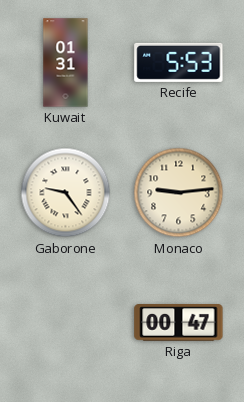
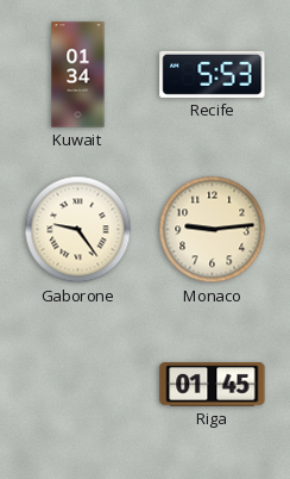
Kuwait: 01:31 -> 01:34
Riga: 00:47 -> 01:45
